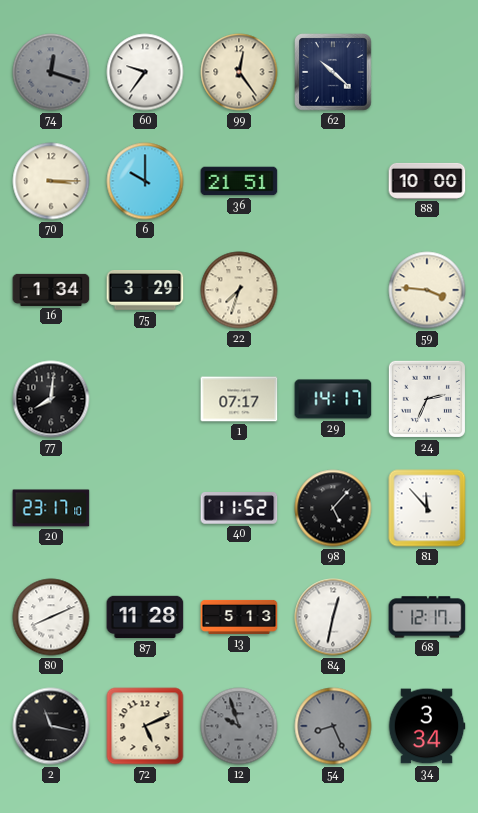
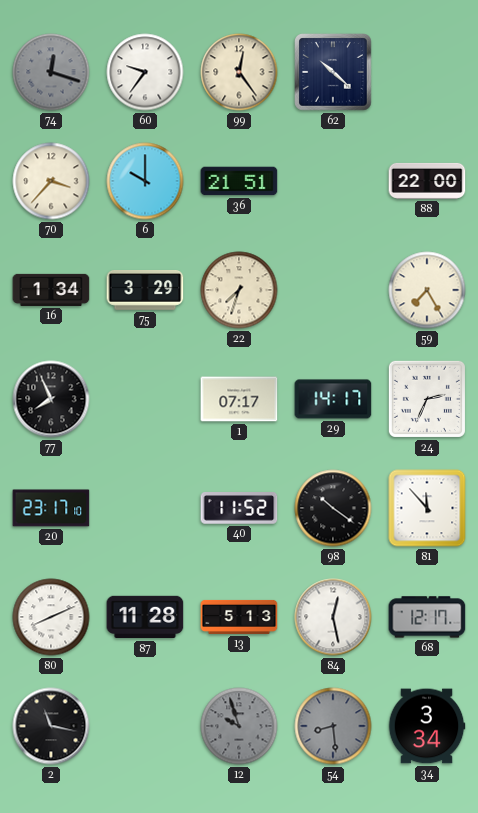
70: 3:15 -> 3:37
88: 10:00 -> 22:00
59: 3:46 -> 7:25
77: 8:01 -> 7:56
98: 5:07 -> 10:21
84: 12:32 -> 12:28
72: 5:11 -> none
54: 8:26 -> 8:29
